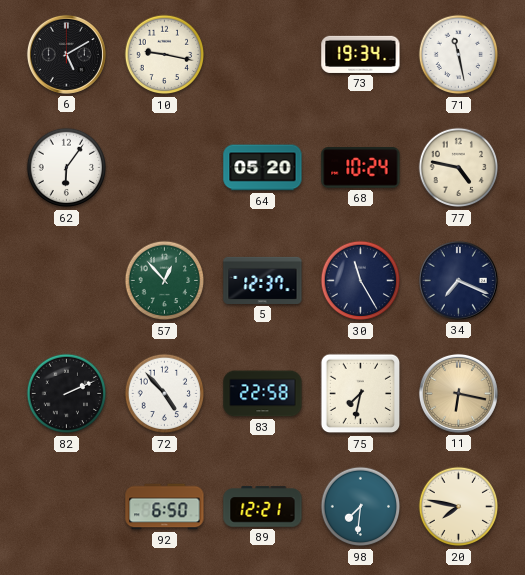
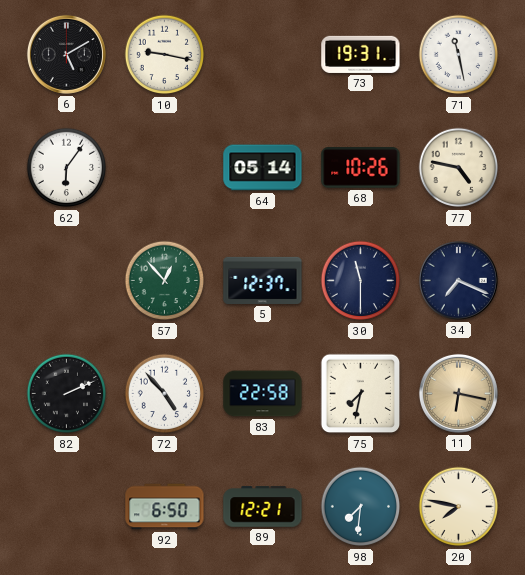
73: 19:34 -> 19:31
64: 05:20 -> 05:14
68: 10:24 -> 10:26
30: 11:25 -> 11:30
